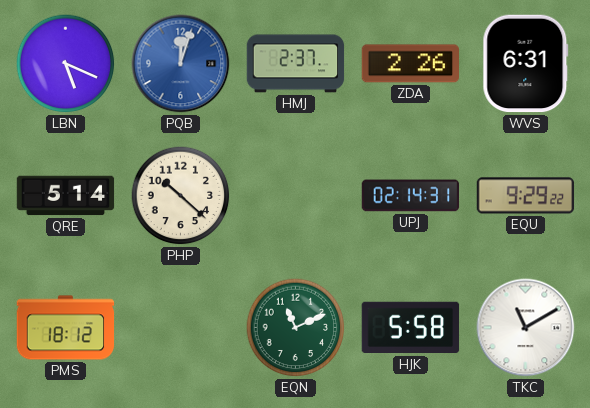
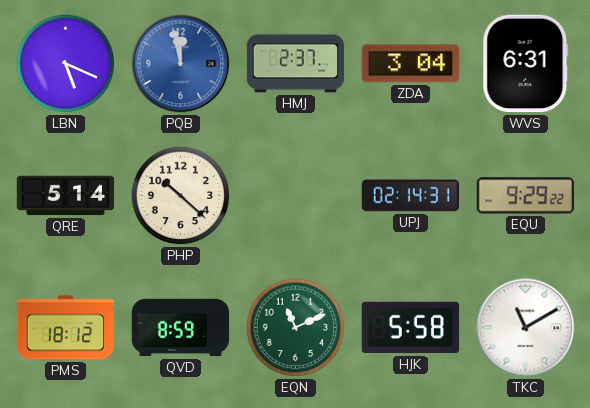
PQB: 12:03 -> 11:58
ZDA: 2:26 -> 3:04
QVD: none -> 8:59
